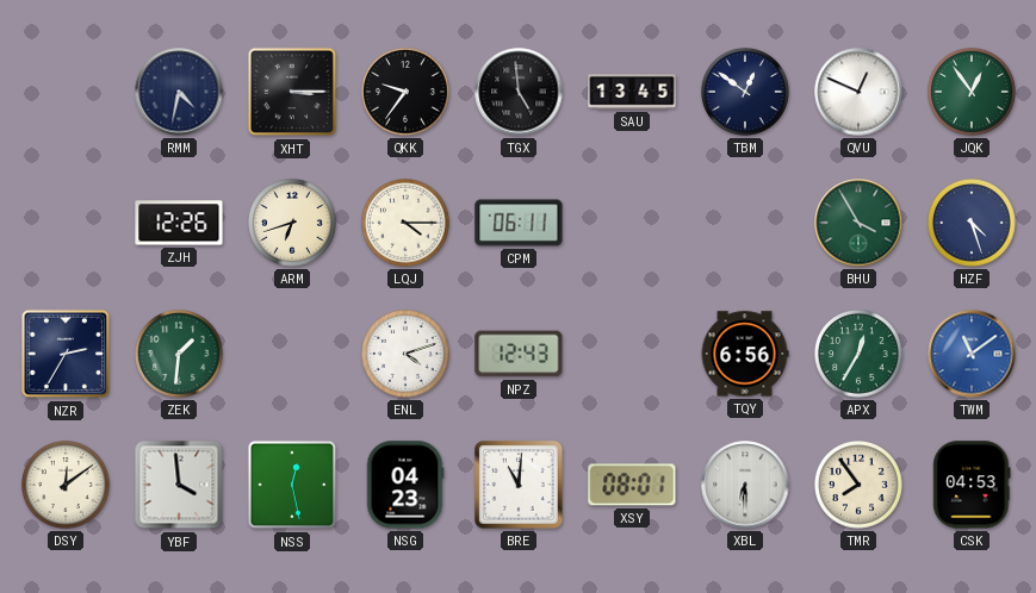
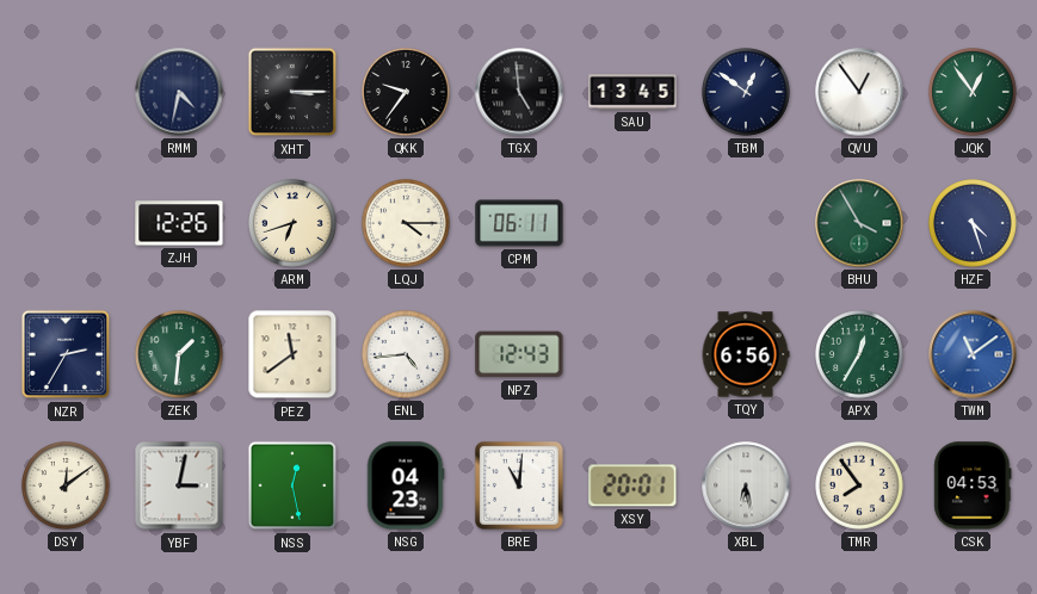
QVU: 12:49 -> 12:54
PEZ: none -> 11:39
ENL: 4:12 -> 4:44
YBF: 3:59 -> 3:02
XSY: 08:01 -> 20:01
XBL: 6:30 -> 6:28
